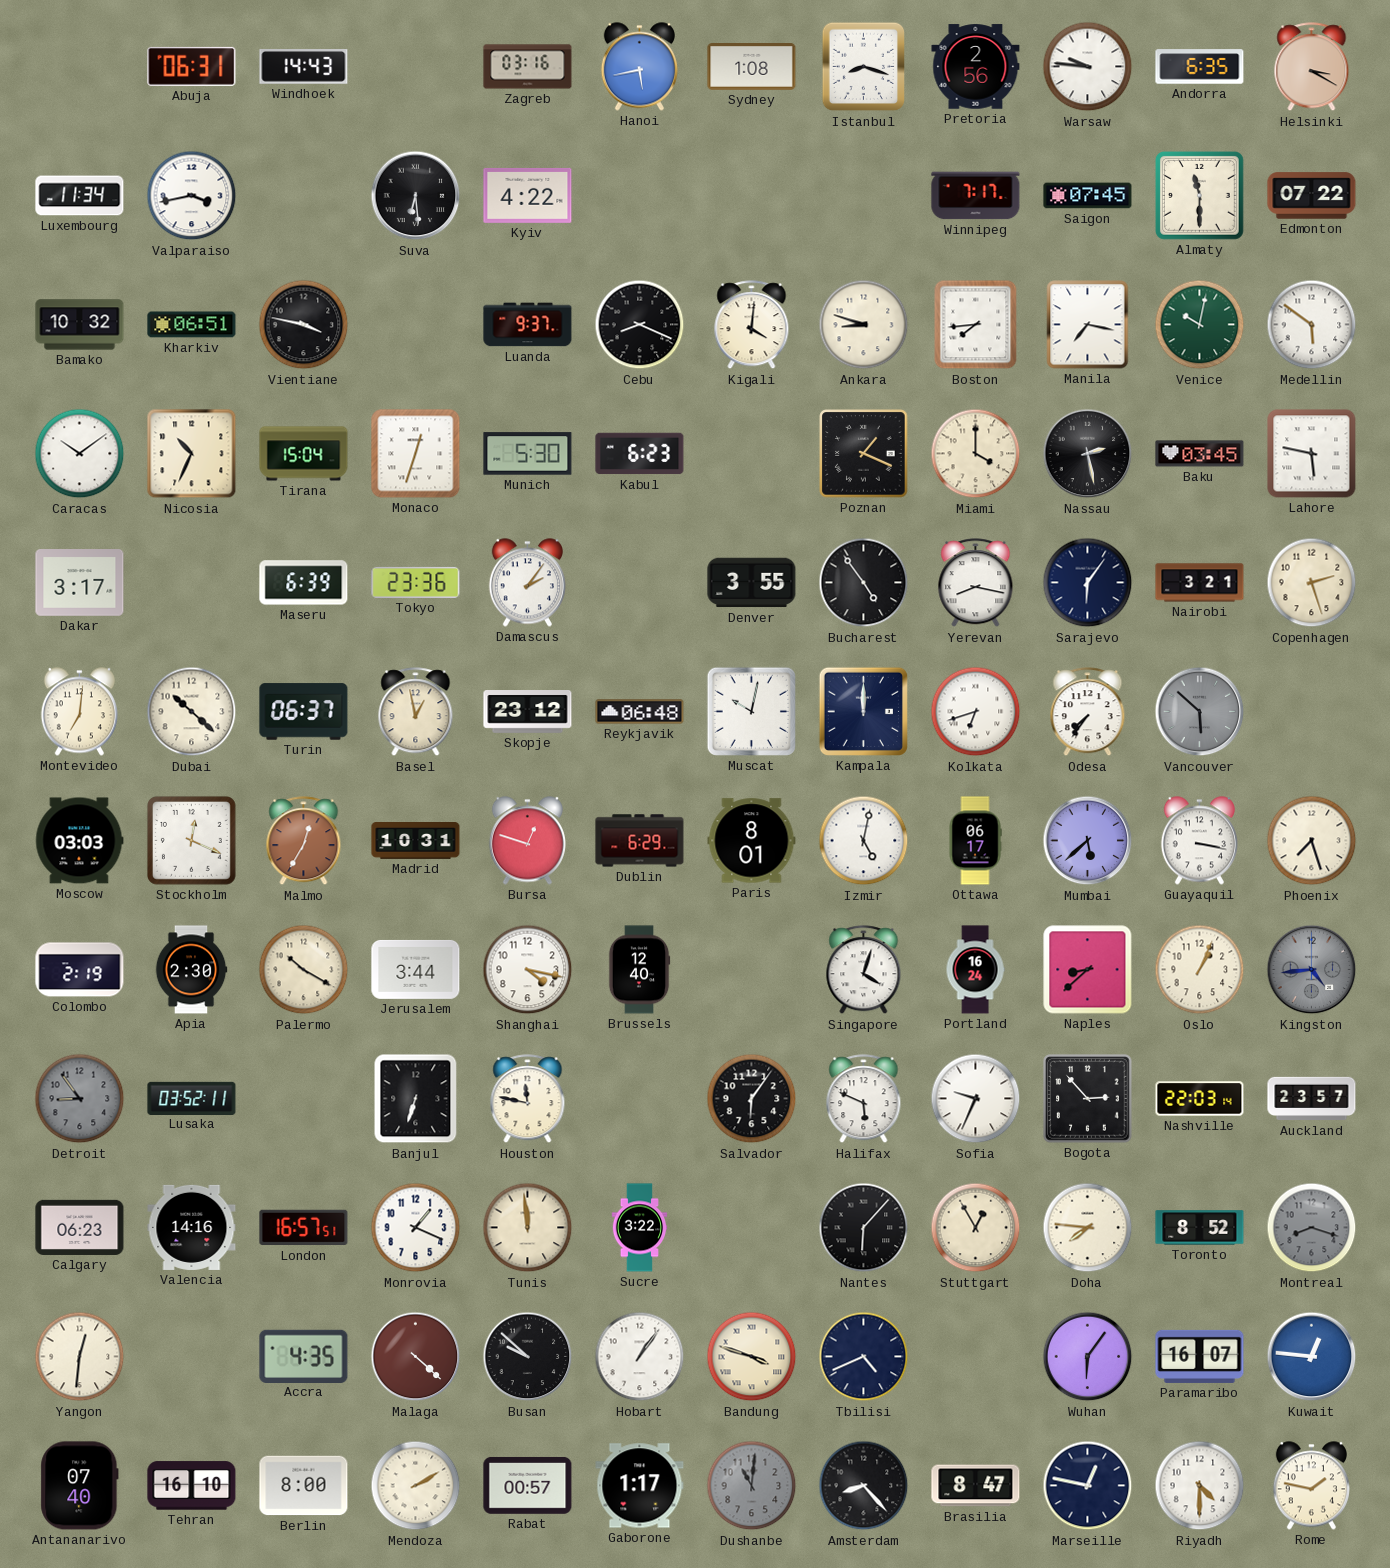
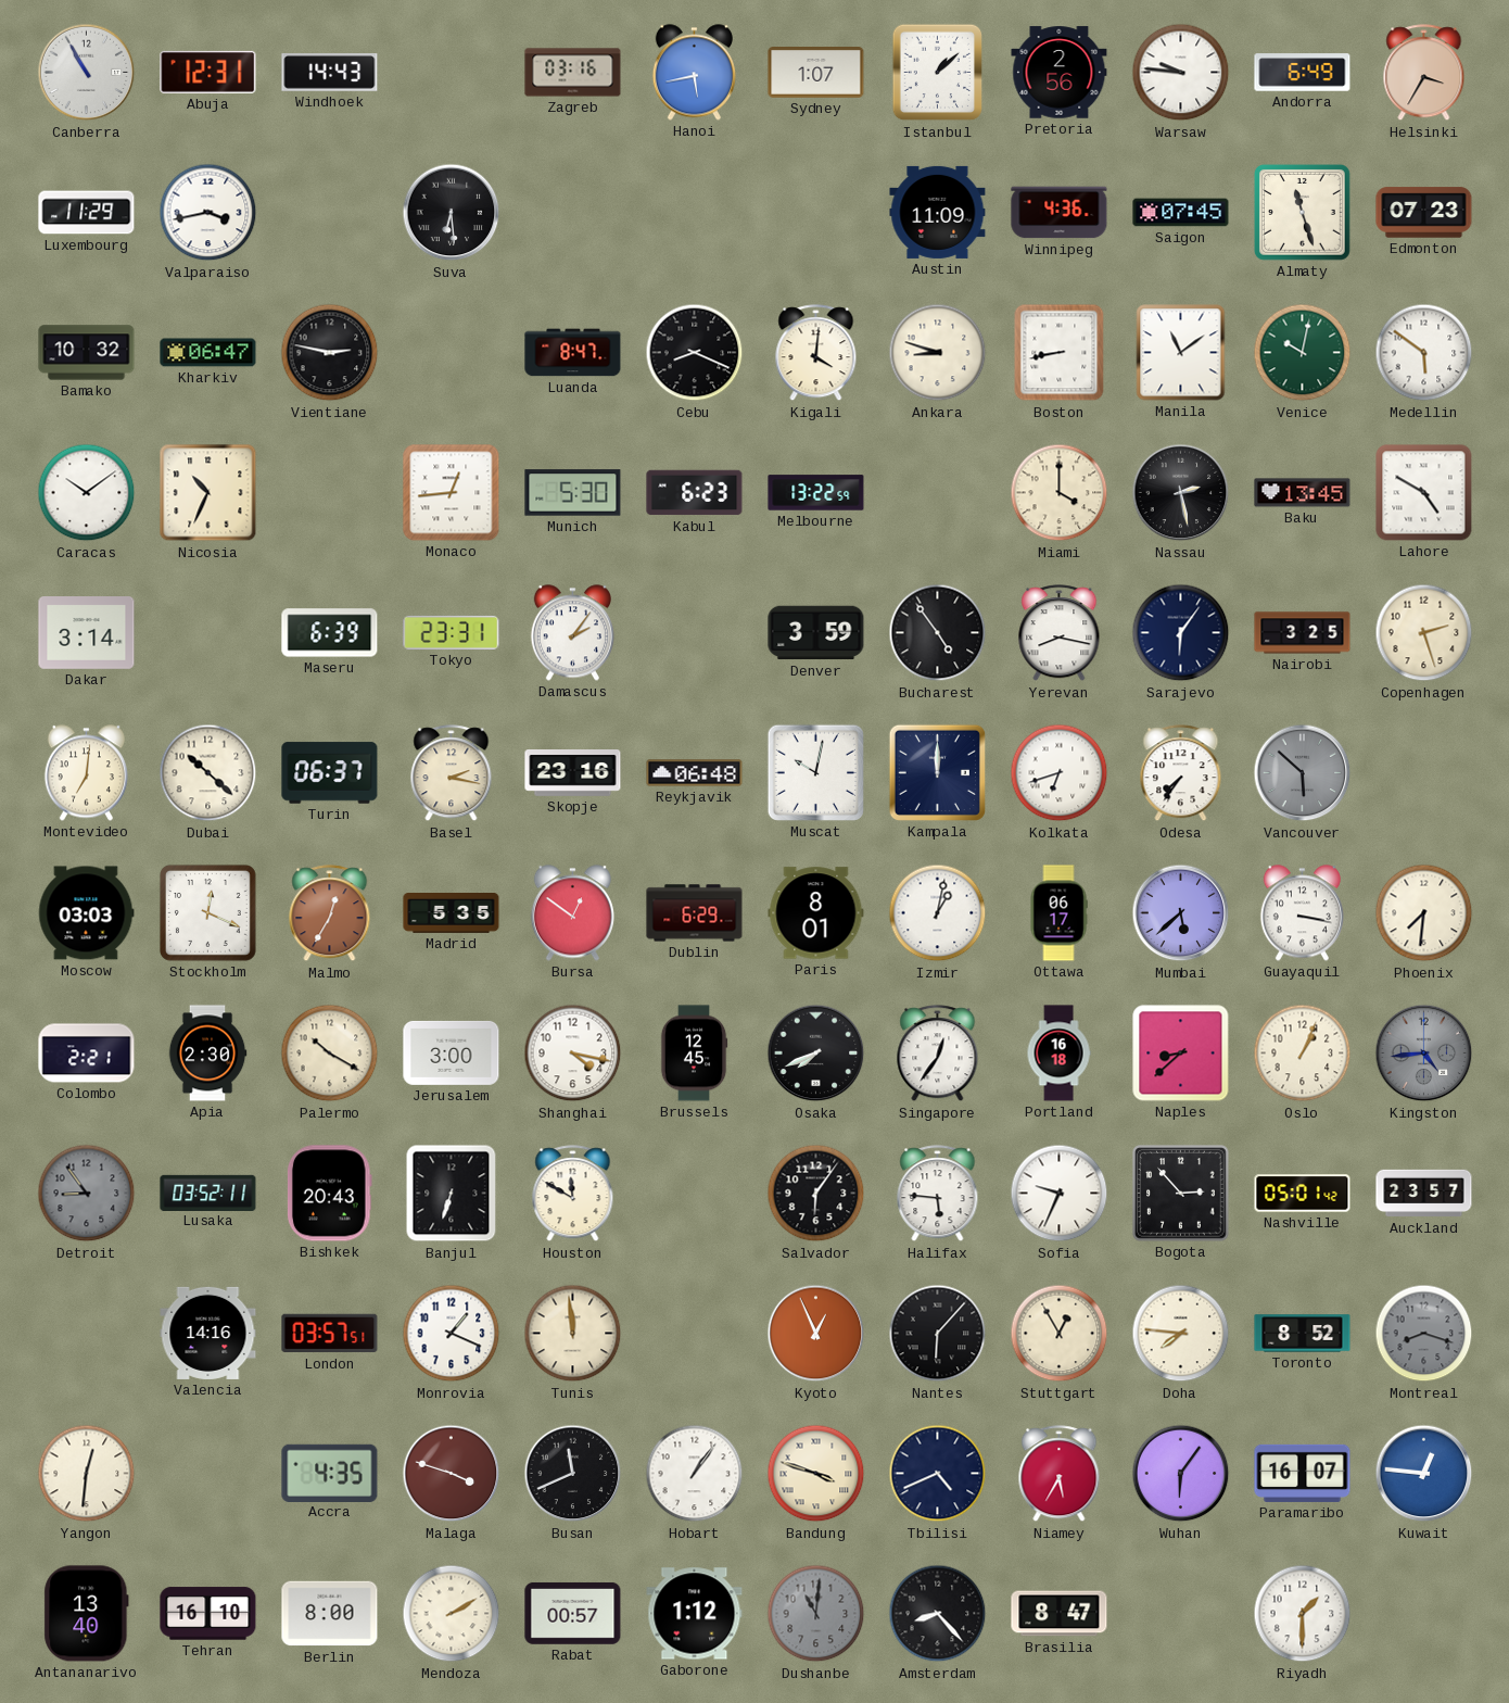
Canberra: none -> 10:55
Abuja: 06:31 -> 12:31
Sydney: 1:08 -> 1:07
Istanbul: 8:18 -> 1:08
Andorra: 6:35 -> 6:49
Helsinki: 3:20 -> 3:35
Luxembourg: 11:34 -> 11:29
Kyiv: 4:22 -> none
Austin: none -> 11:09
Winnipeg: 7:17 -> 4:36
Almaty: 11:30 -> 11:27
Edmonton: 07:22 -> 07:23
Kharkiv: 06:51 -> 06:47
Vientiane: 3:47 -> 2:47
Luanda: 9:37 -> 8:47
Boston: 7:44 -> 8:43
Manila: 7:17 -> 11:09
Tirana: 15:04 -> none
Monaco: 12:33 -> 12:44
Melbourne: none -> 13:22
Poznan: 1:19 -> none
Baku: 03:45 -> 13:45
Lahore: 5:47 -> 4:50
Dakar: 3:17 -> 3:14
Tokyo: 23:36 -> 23:31
Denver: 3:55 -> 3:59
Nairobi: 3:21 -> 3:25
Basel: 12:58 -> 2:17
Skopje: 23:12 -> 23:16
Madrid: 10:31 -> 5:35
Bursa: 12:48 -> 12:51
Izmir: 5:02 -> 1:02
Phoenix: 7:27 -> 7:31
Colombo: 2:19 -> 2:21
Jerusalem: 3:44 -> 3:00
Brussels: 12:40 -> 12:45
Osaka: none -> 7:41
Singapore: 4:03 -> 12:36
Portland: 16:24 -> 16:18
Bishkek: none -> 20:43
Houston: 11:47 -> 11:50
Halifax: 5:49 -> 5:46
Nashville: 22:03 -> 05:01
Calgary: 06:23 -> none
London: 16:57 -> 03:57
Sucre: 3:22 -> none
Kyoto: none -> 12:56
Malaga: 4:22 -> 3:48
Busan: 9:52 -> 11:41
Niamey: none -> 5:35
Antananarivo: 07:40 -> 13:40
Gaborone: 1:17 -> 1:12
Marseille: 12:47 -> none
Riyadh: 4:30 -> 1:30
Rome: 1:47 -> none
